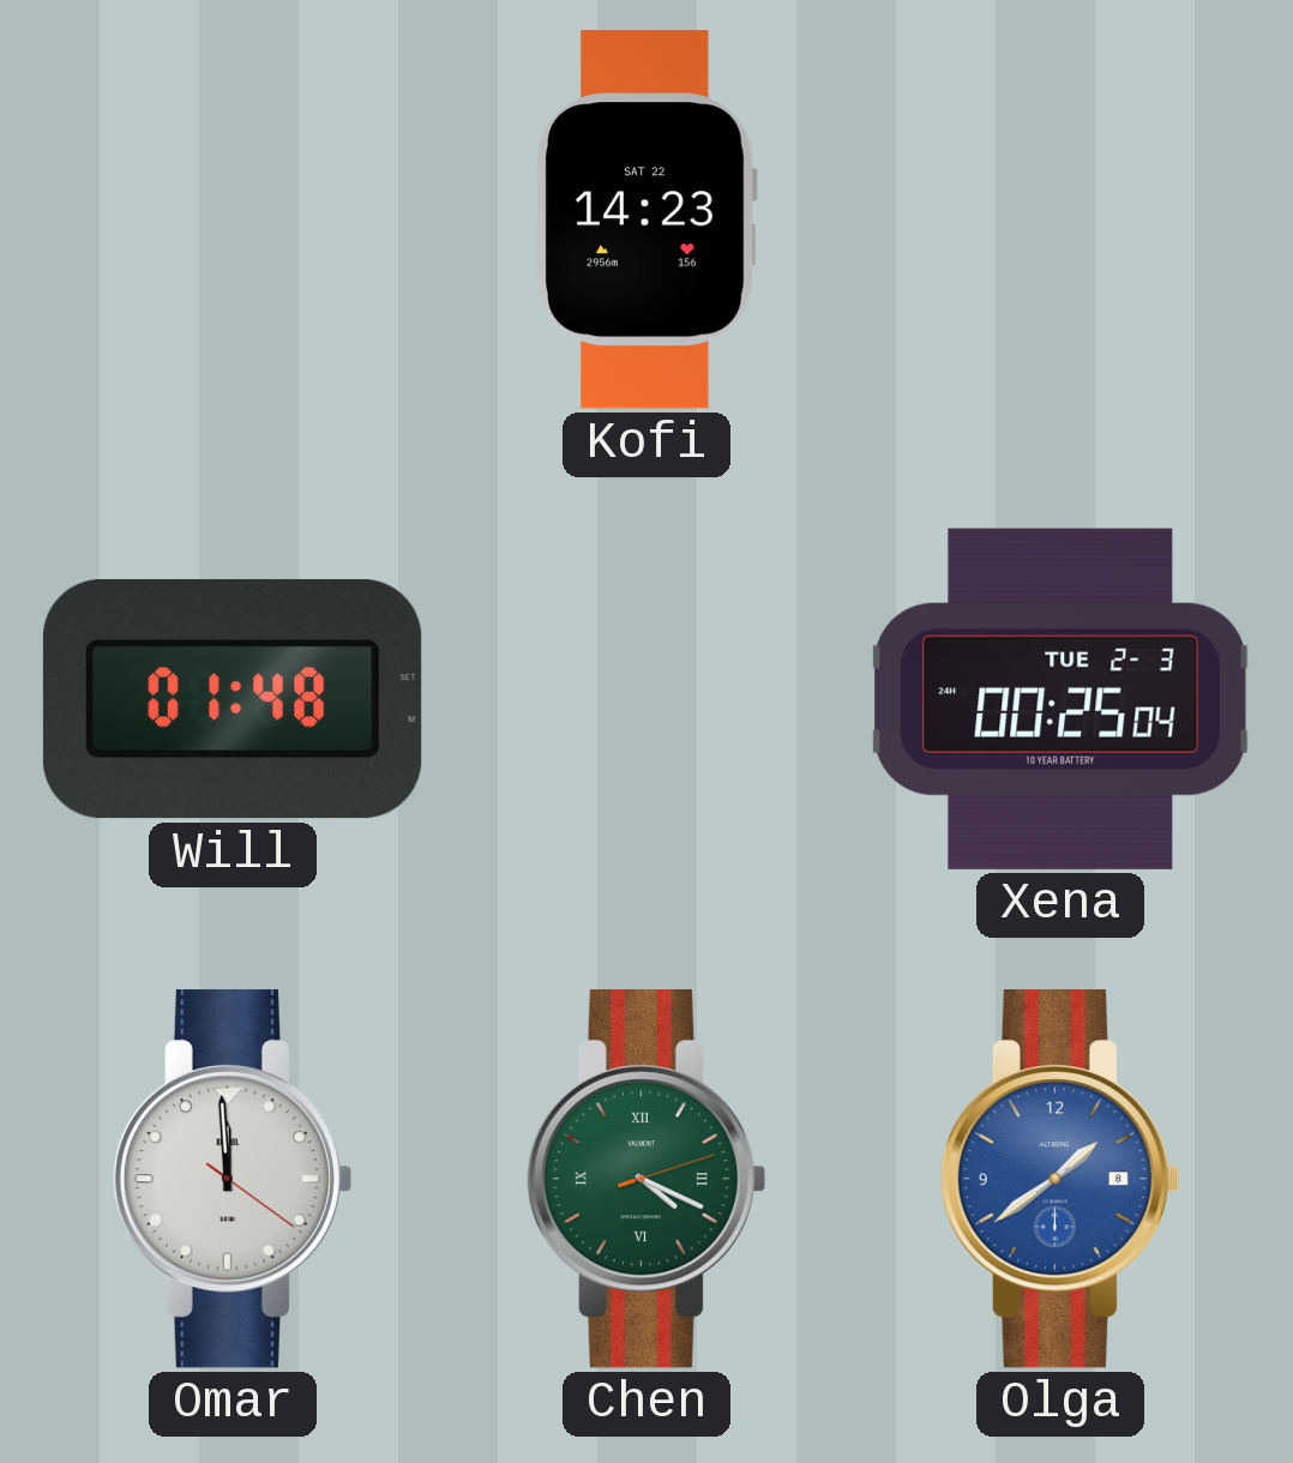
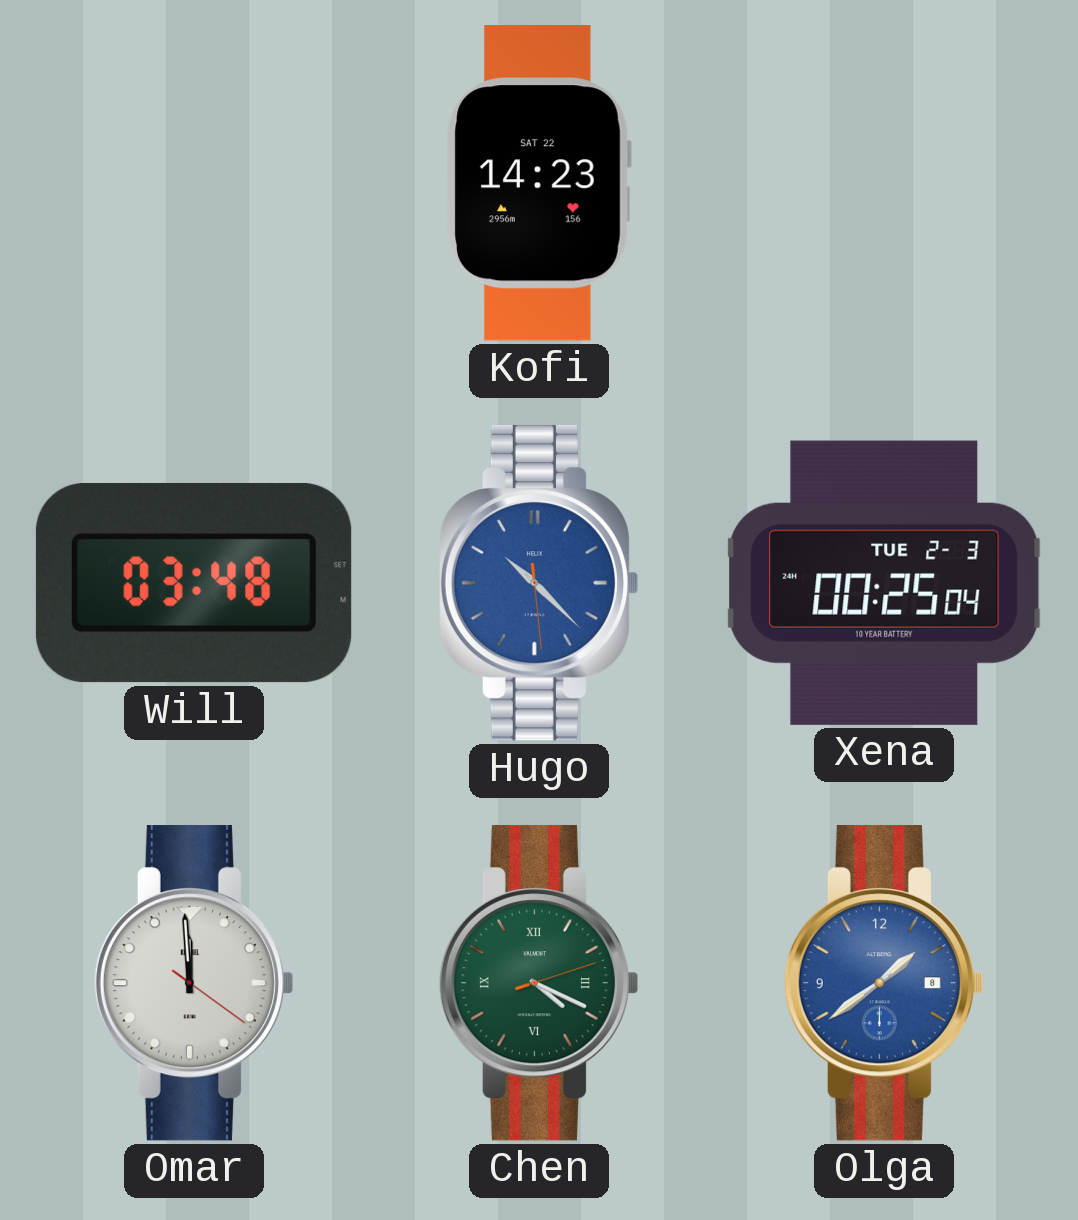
Will: 01:48 -> 03:48
Hugo: none -> 10:22
